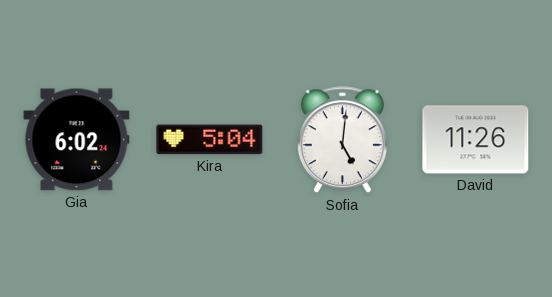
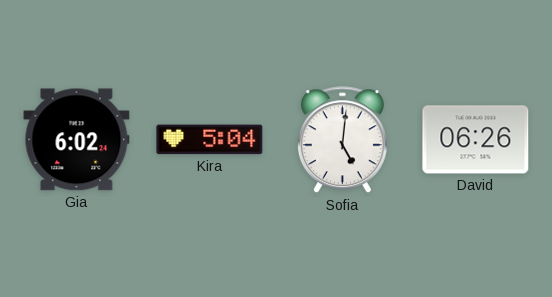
David: 11:26 -> 06:26
